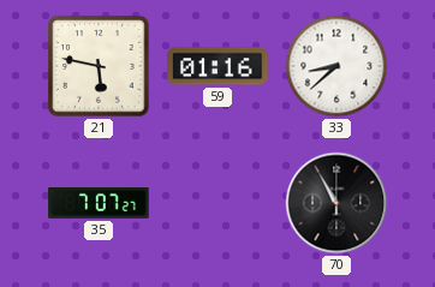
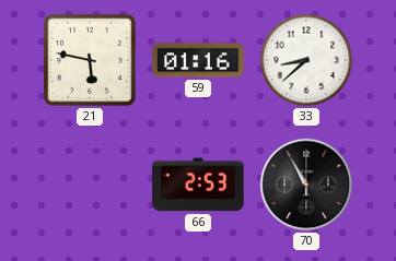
35: 7:07 -> none
66: none -> 2:53
